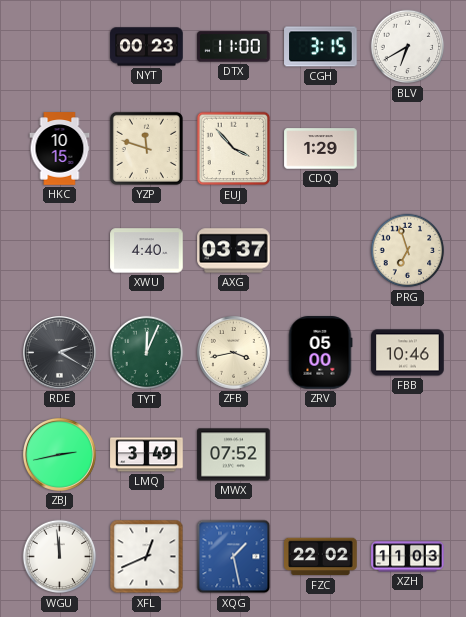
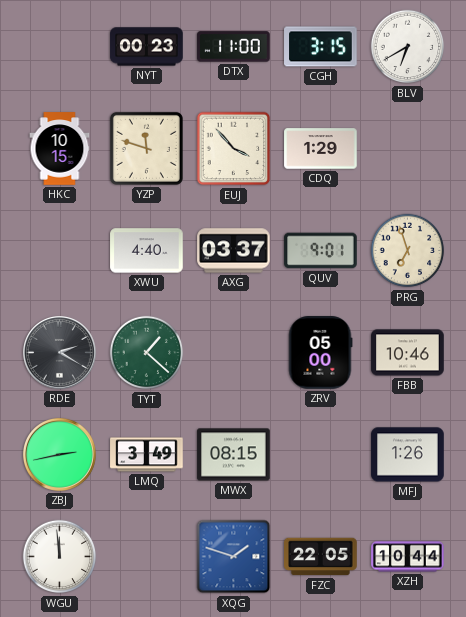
QUV: none -> 9:01
TYT: 12:04 -> 1:22
ZFB: 3:43 -> none
MWX: 07:52 -> 08:15
MFJ: none -> 1:26
XFL: 12:41 -> none
XQG: 1:28 -> 1:48
FZC: 22:02 -> 22:05
XZH: 11:03 -> 10:44
